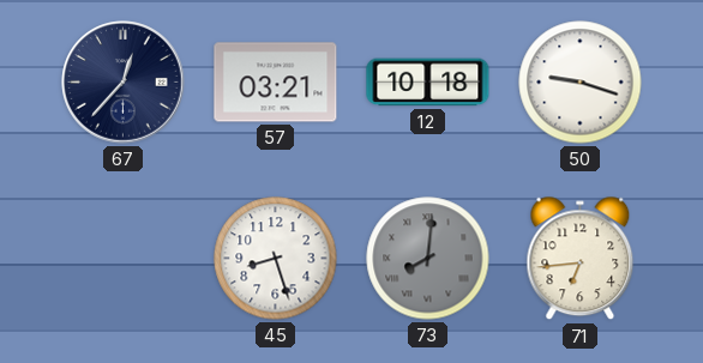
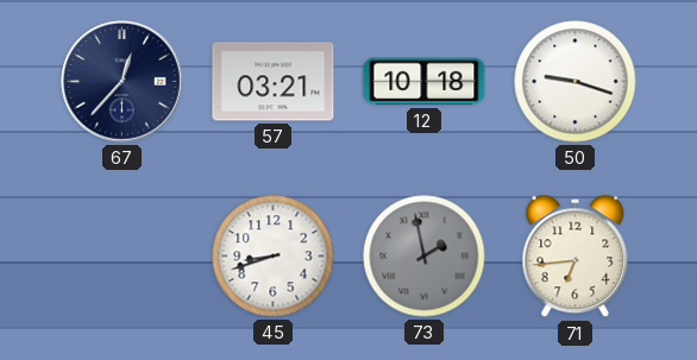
45: 8:27 -> 8:42
73: 8:01 -> 1:58
